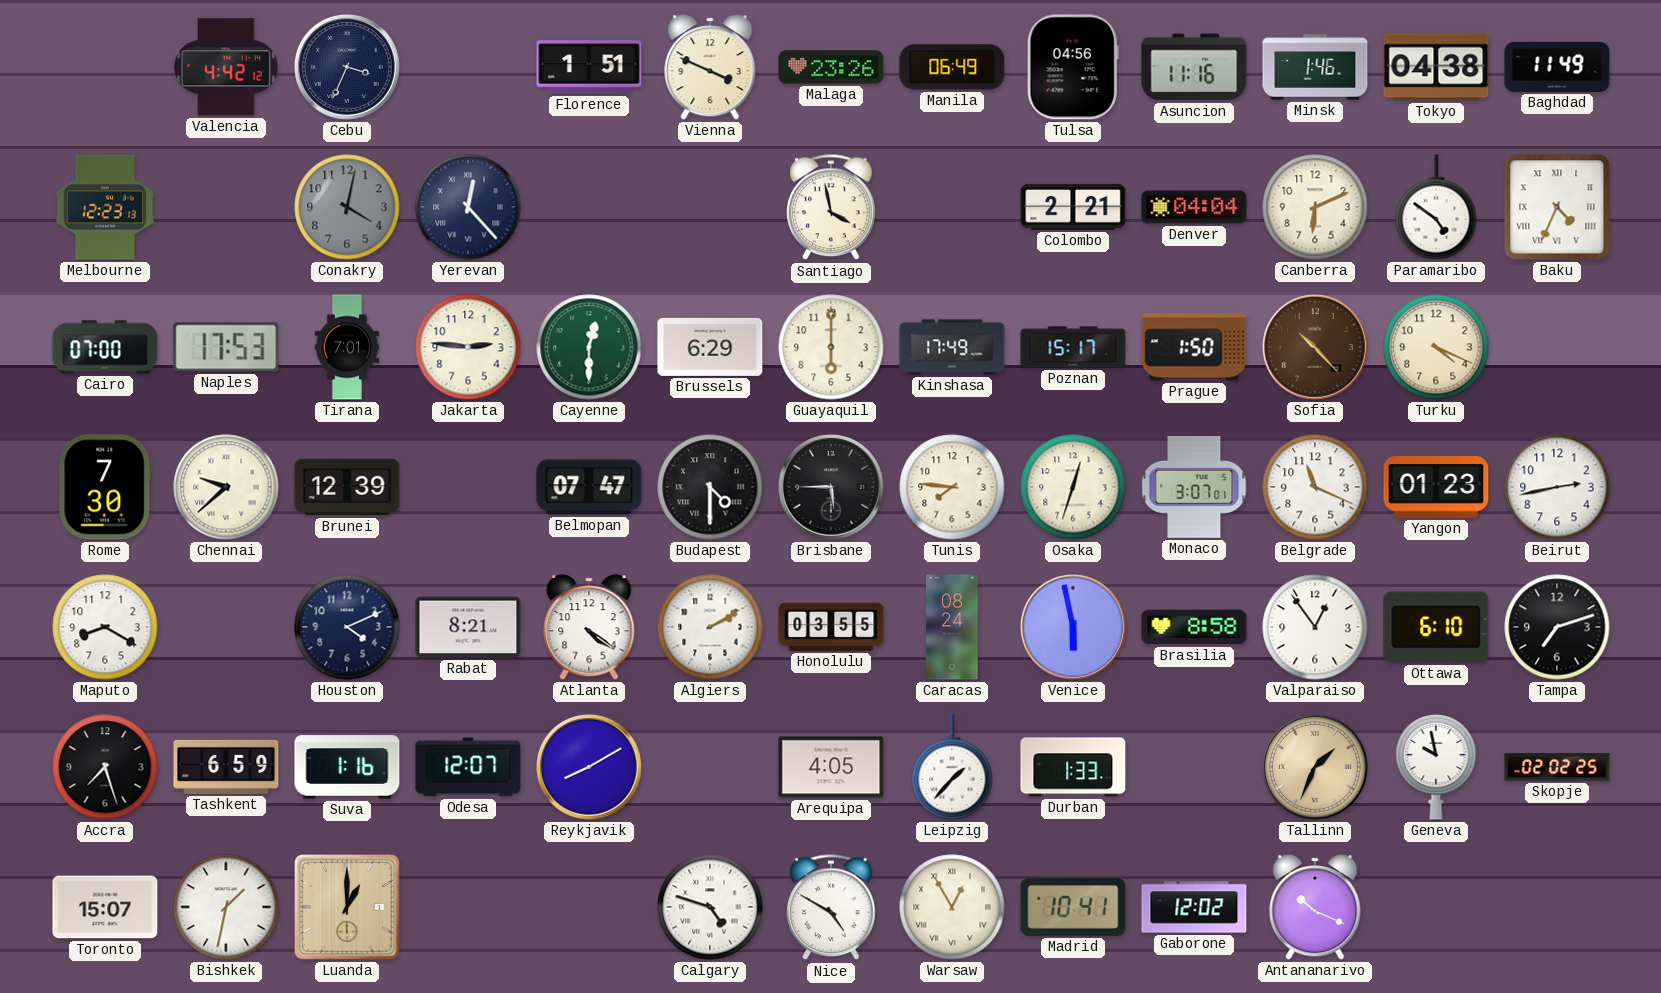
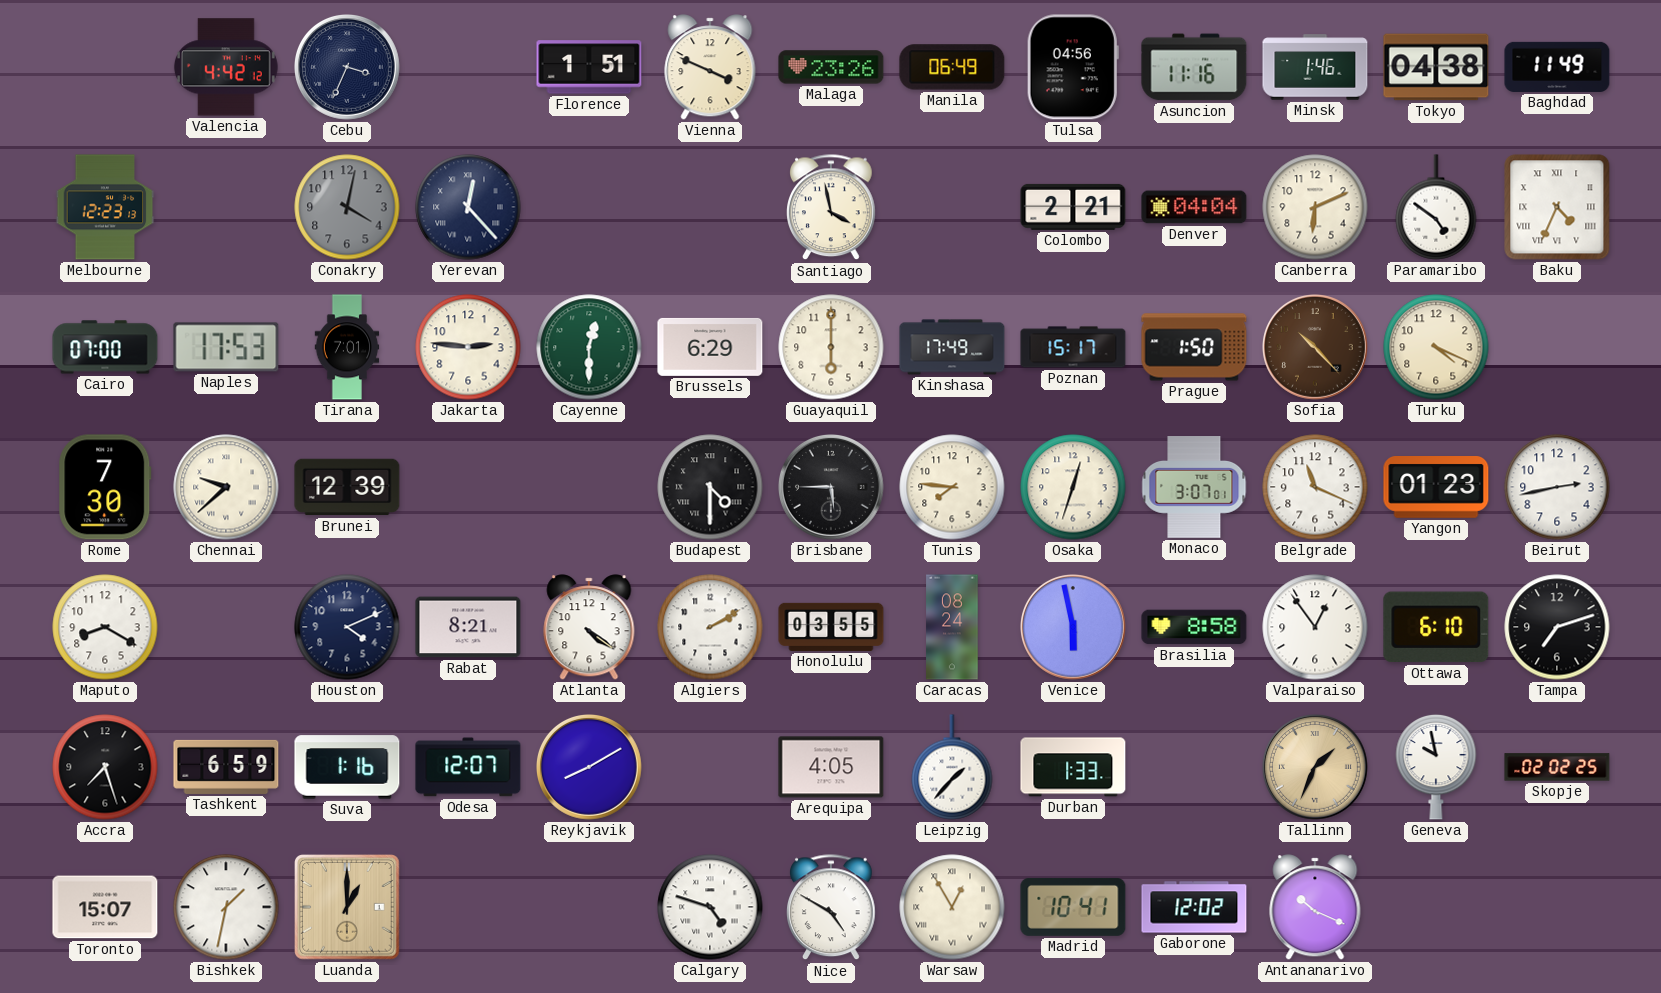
Belmopan: 07:47 -> none
